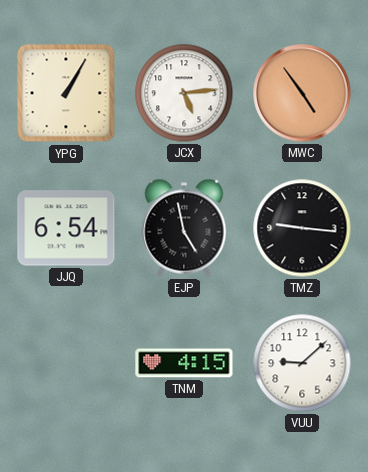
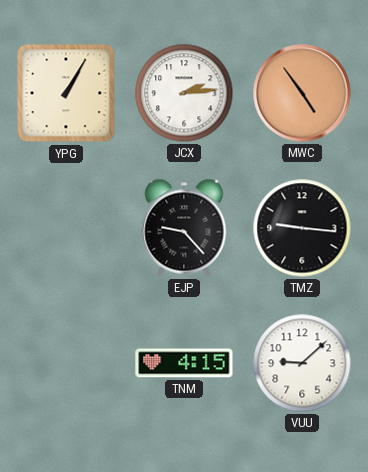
JCX: 5:14 -> 2:14
JJQ: 6:54 -> none
EJP: 4:58 -> 9:23
